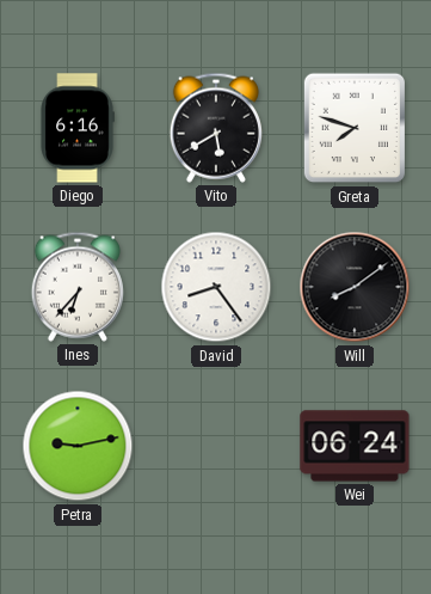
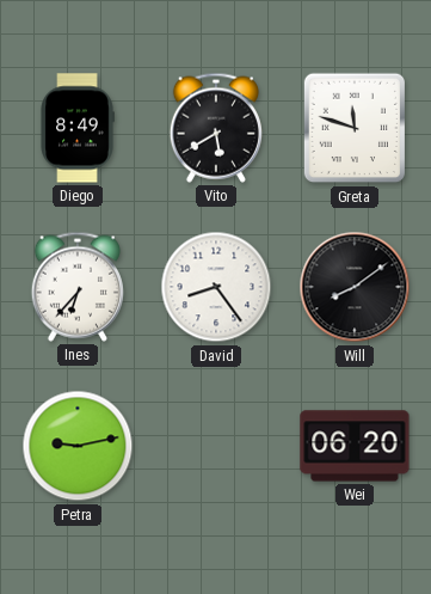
Diego: 6:16 -> 8:49
Greta: 7:48 -> 11:48
Wei: 06:24 -> 06:20
